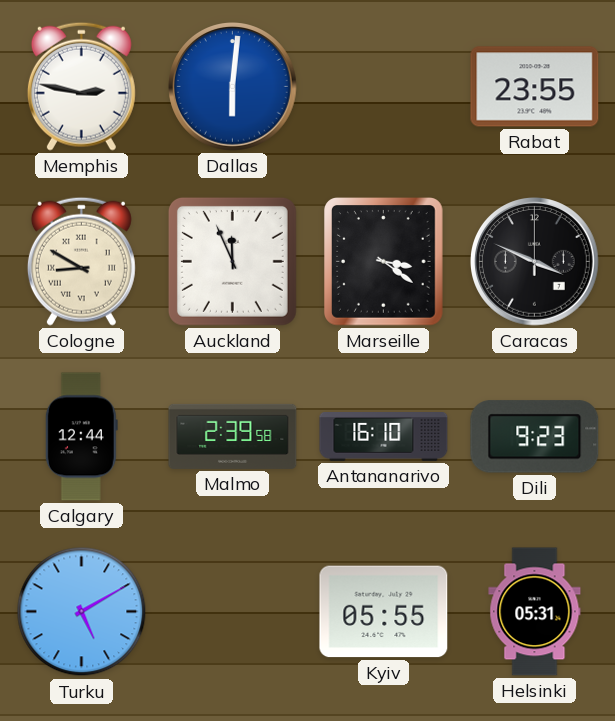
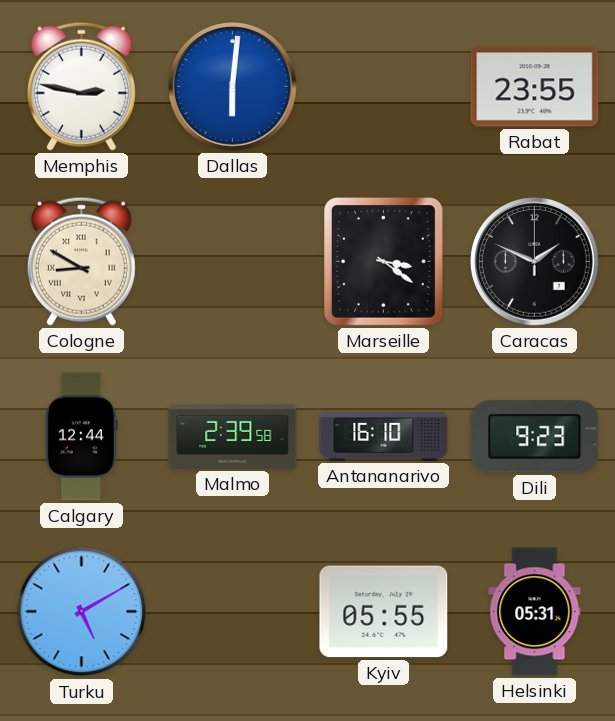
Auckland: 11:56 -> none
Caracas: 3:49 -> 1:49
